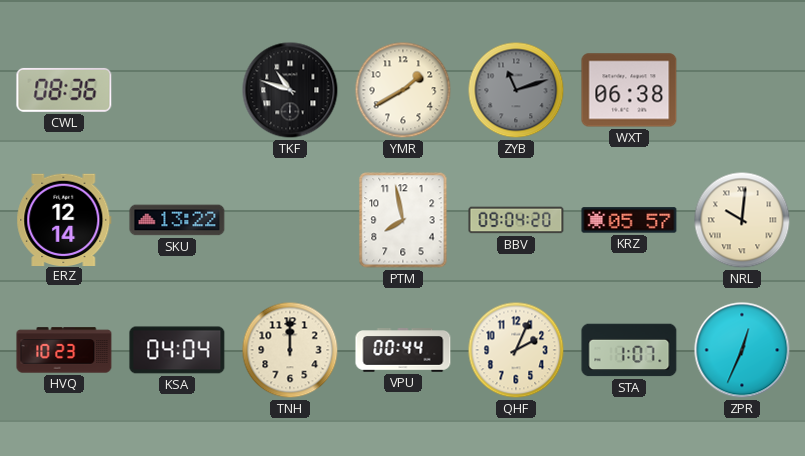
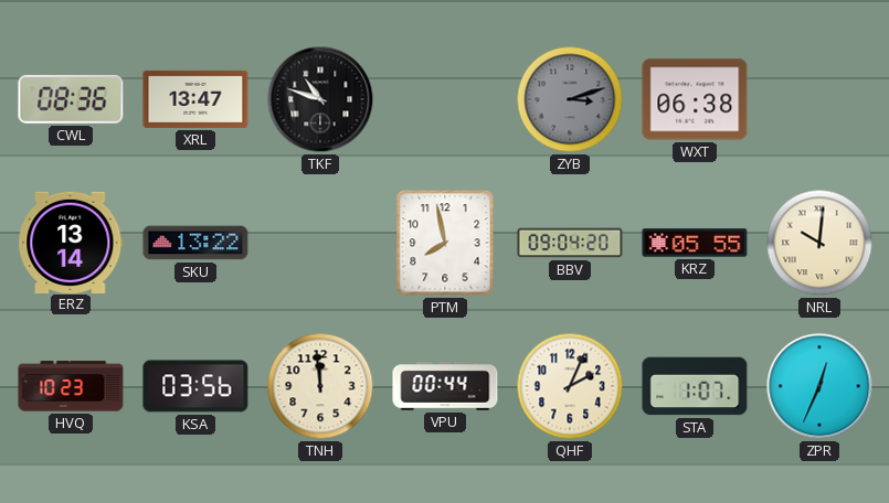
XRL: none -> 13:47
YMR: 1:40 -> none
ZYB: 11:12 -> 3:12
ERZ: 12:14 -> 13:14
KRZ: 05:57 -> 05:55
KSA: 04:04 -> 03:56
TNH: 12:00 -> 11:59
